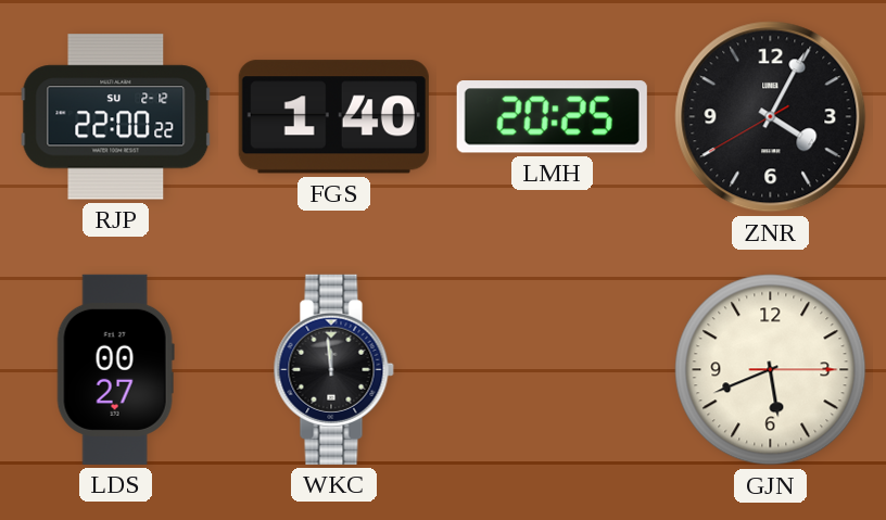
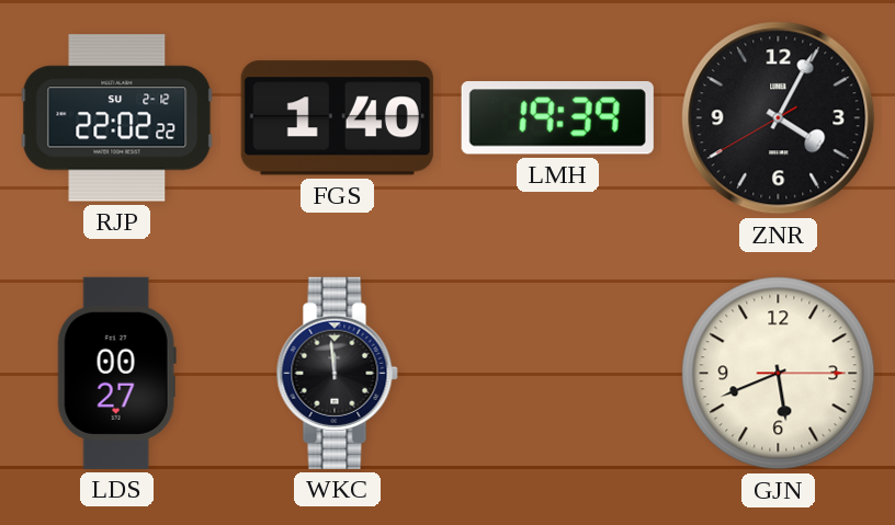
RJP: 22:00 -> 22:02
LMH: 20:25 -> 19:39
